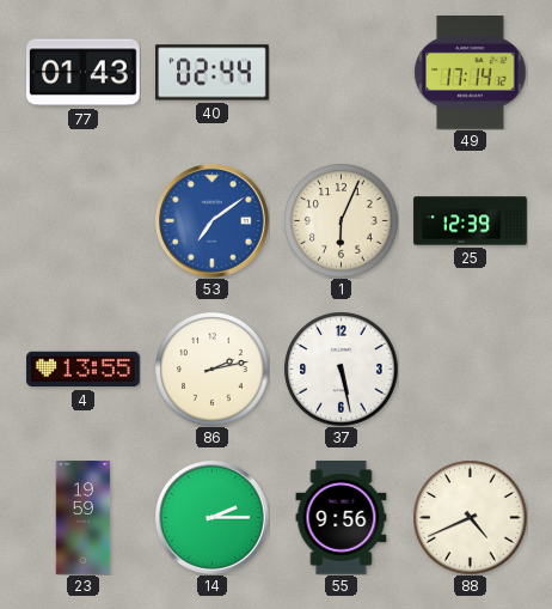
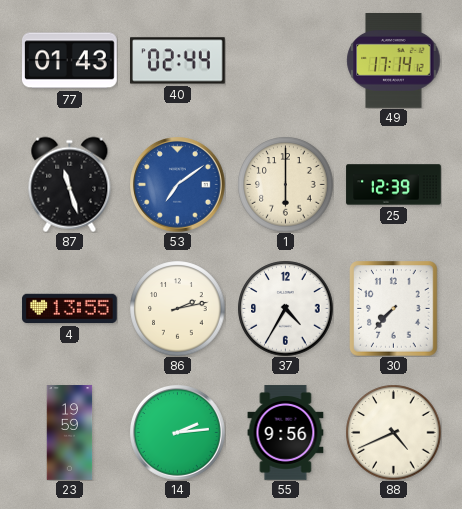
87: none -> 11:27
1: 6:04 -> 6:00
37: 5:28 -> 4:35
30: none -> 7:37
14: 2:15 -> 2:14
